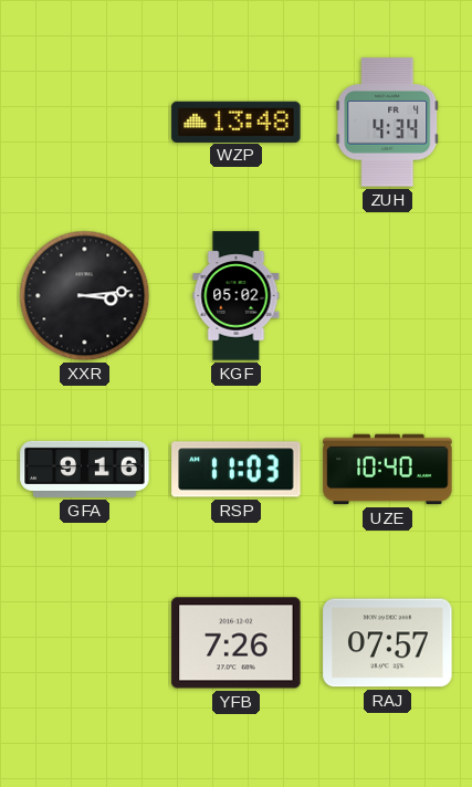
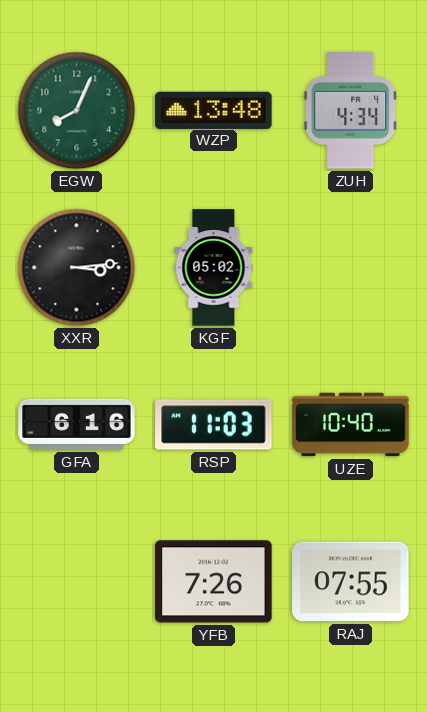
EGW: none -> 8:04
GFA: 9:16 -> 6:16
RAJ: 07:57 -> 07:55
